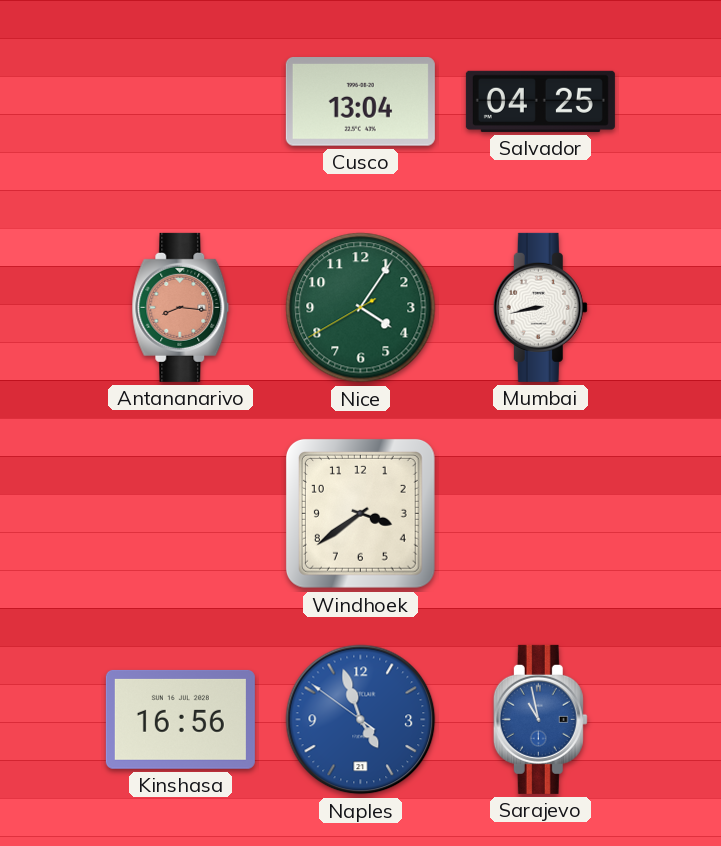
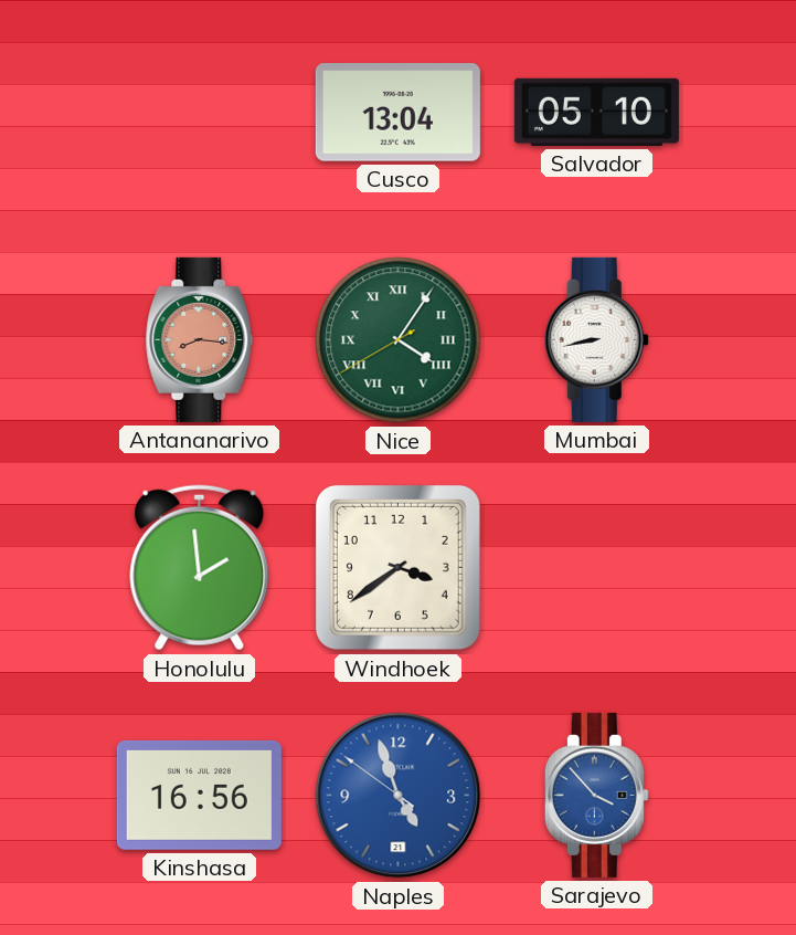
Salvador: 04:25 -> 05:10
Nice numerals: Arabic -> Roman
Honolulu: none -> 1:59
Sarajevo: 10:58 -> 3:53
